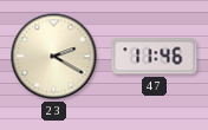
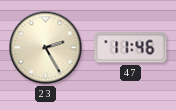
23: 2:20 -> 2:25
